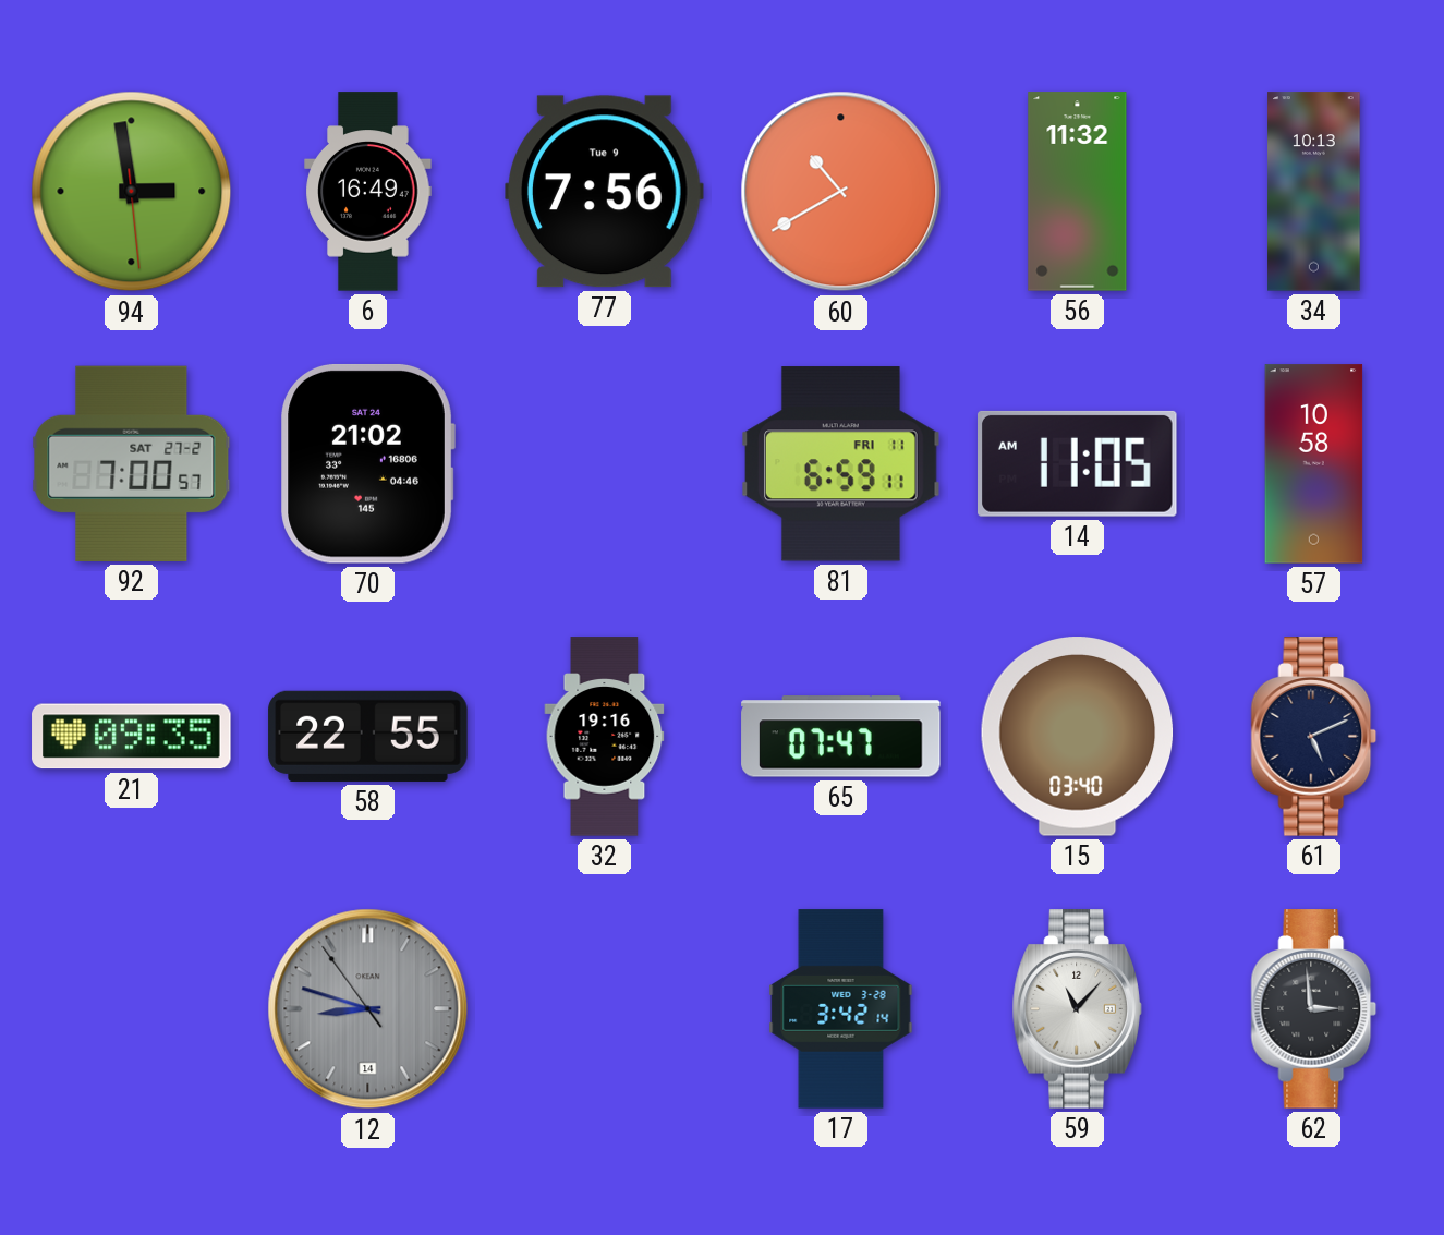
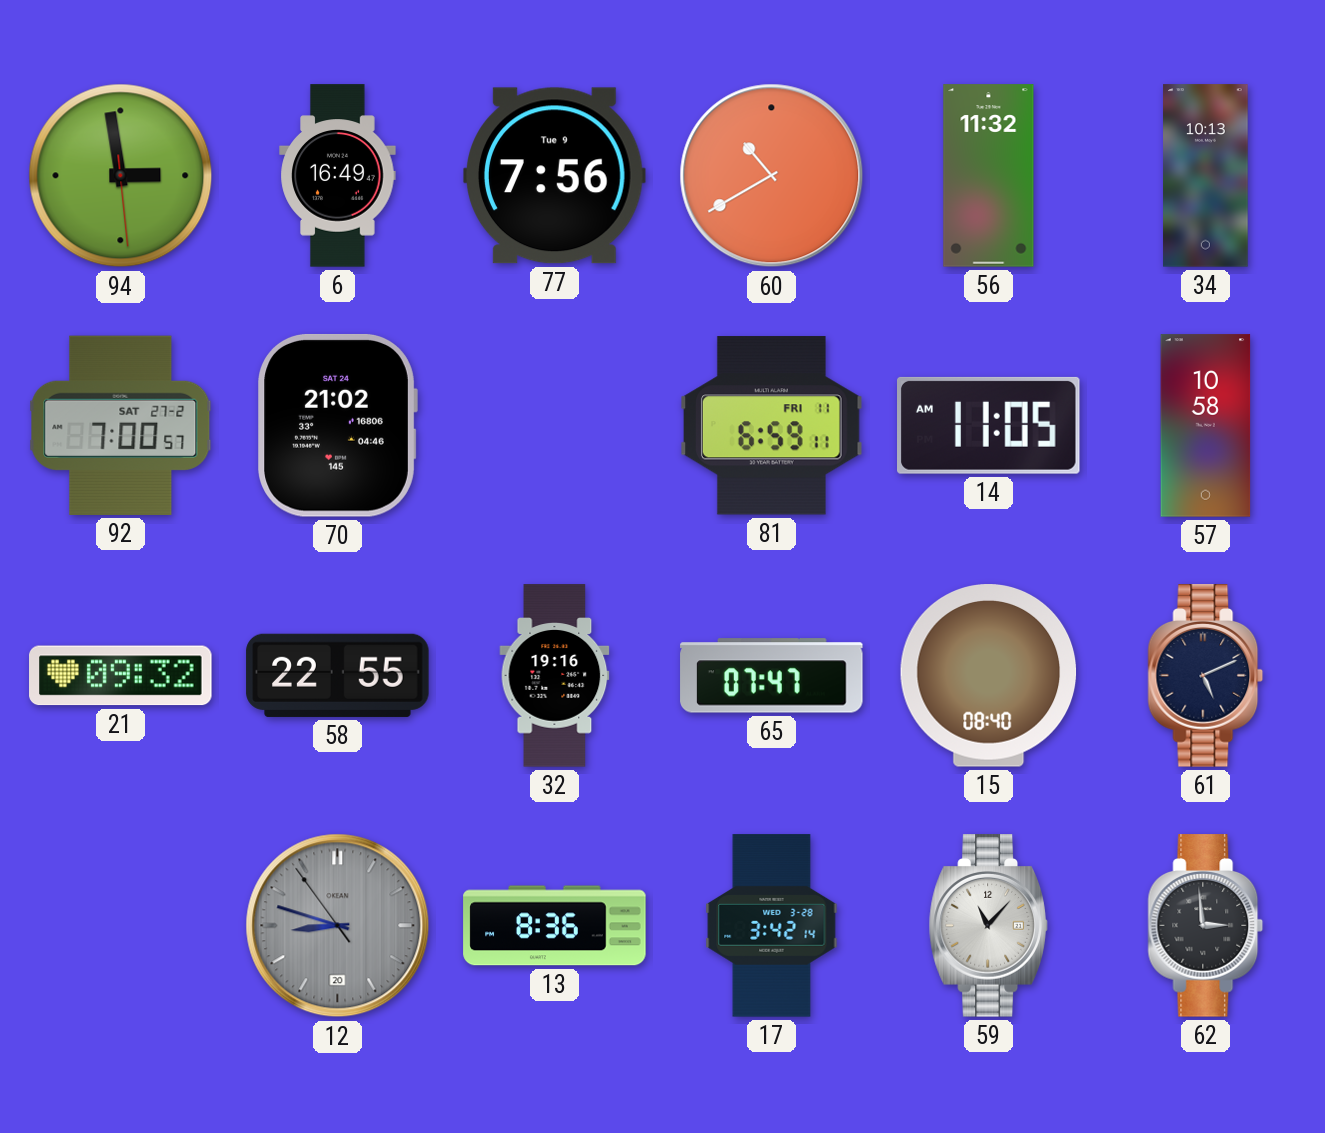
21: 09:35 -> 09:32
15: 03:40 -> 08:40
12 date: 14 -> 20
13: none -> 8:36
